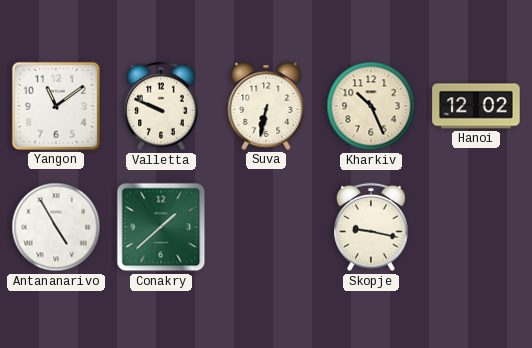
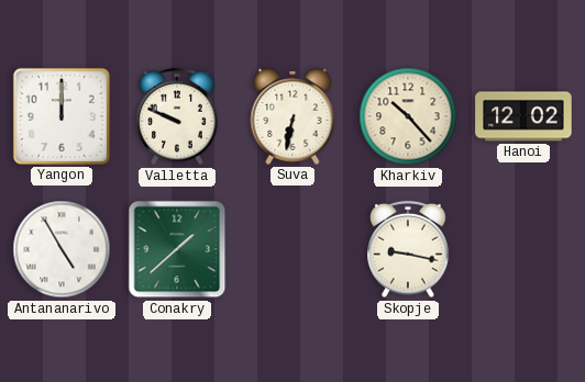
Yangon: 11:09 -> 12:00
Kharkiv: 10:26 -> 10:23
